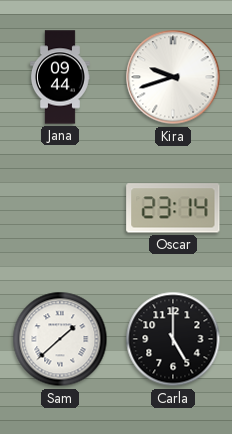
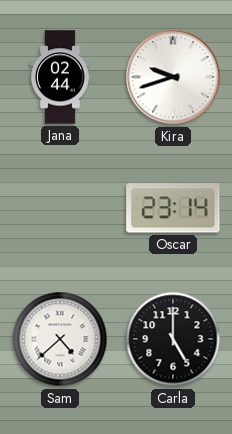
Jana: 09:44 -> 02:44
Sam: 1:38 -> 4:38
